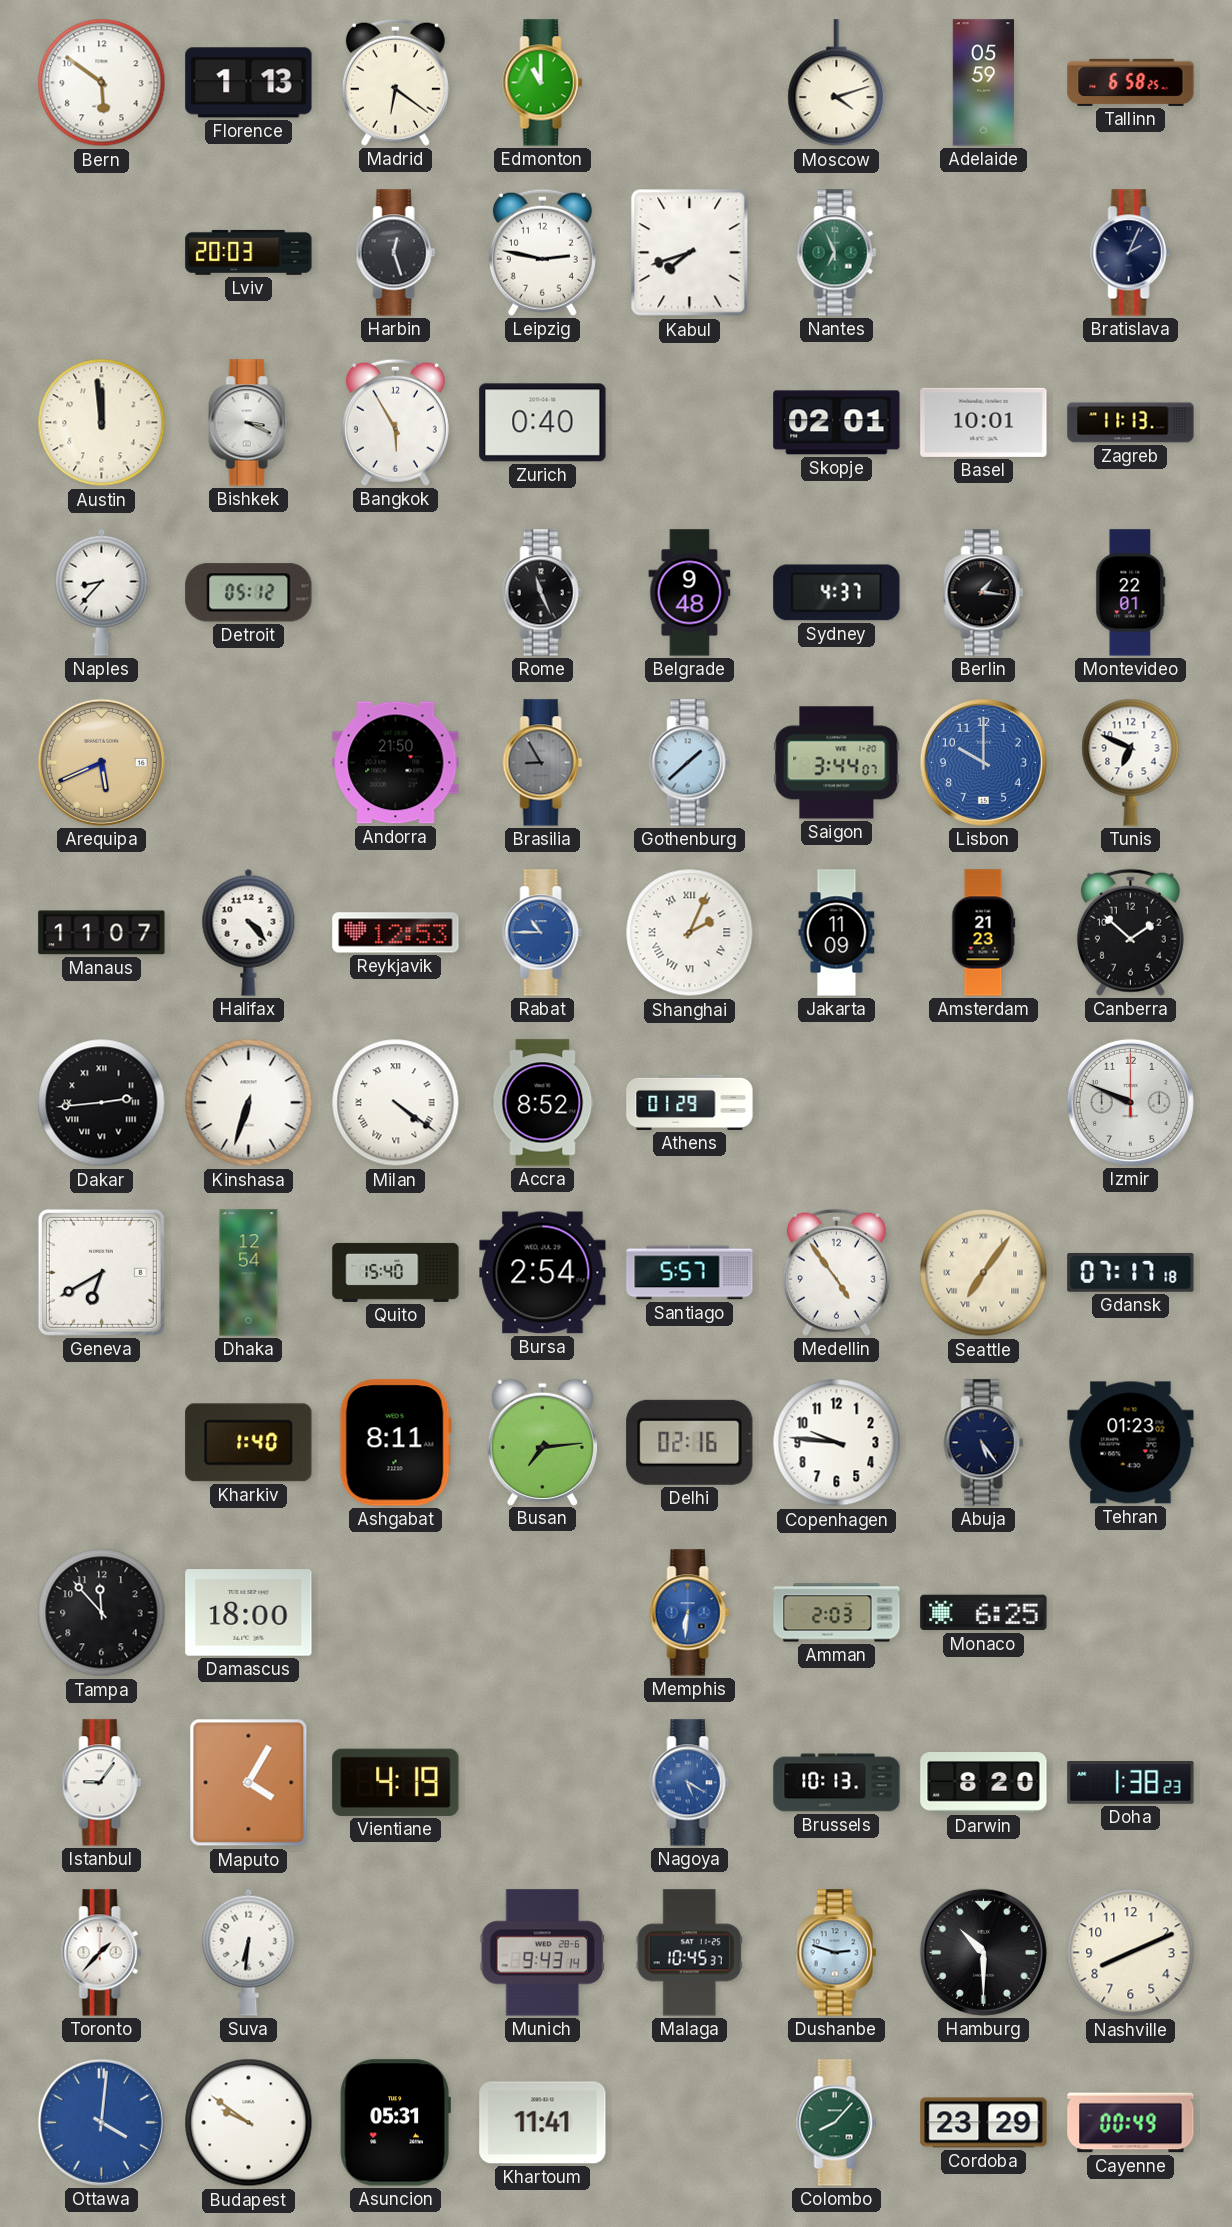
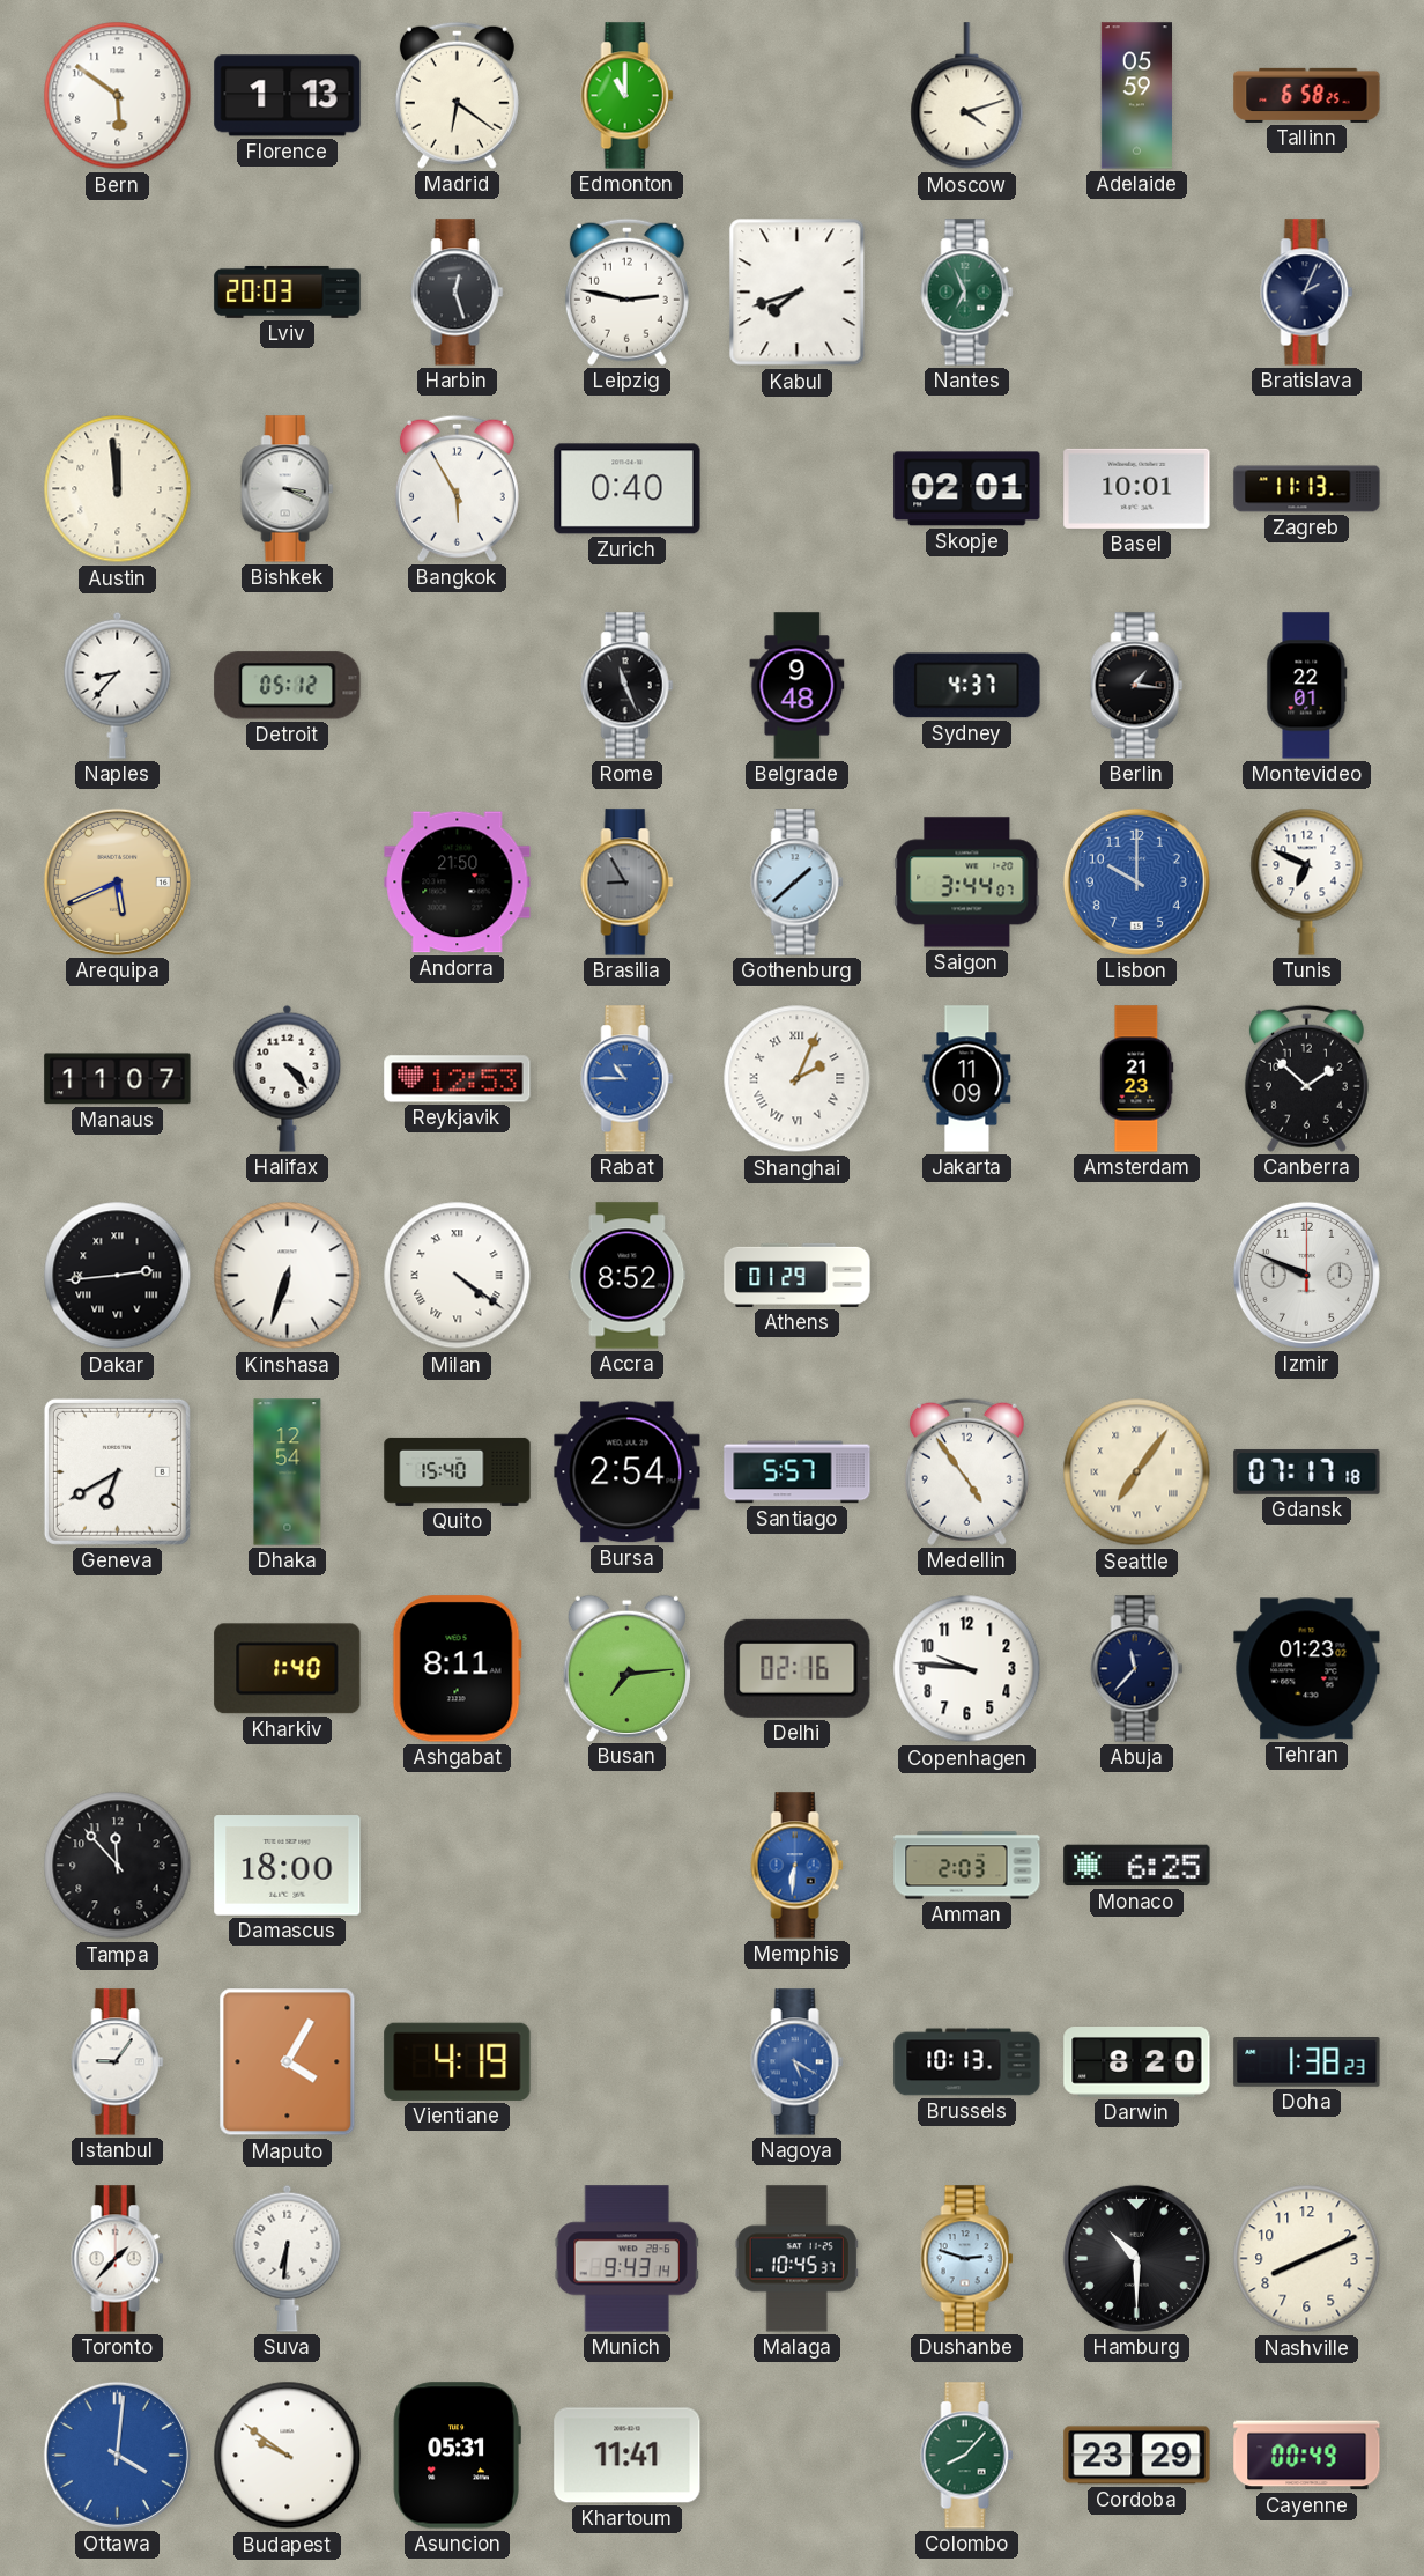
Abuja: 5:24 -> 11:37
